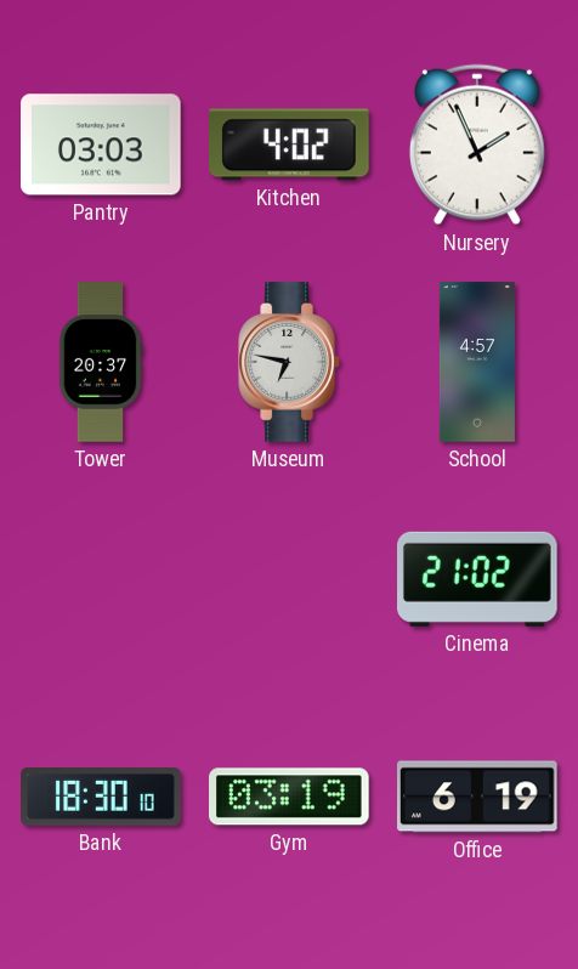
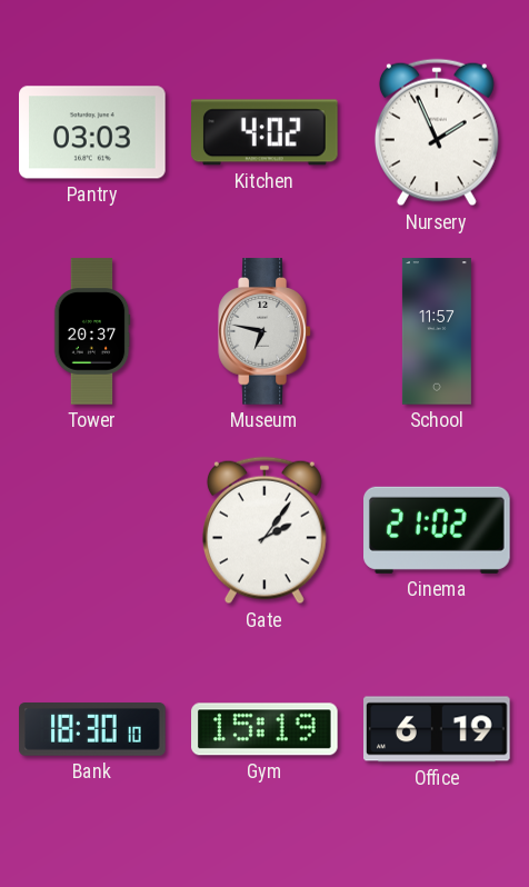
School: 4:57 -> 11:57
Gate: none -> 2:06
Gym: 03:19 -> 15:19
